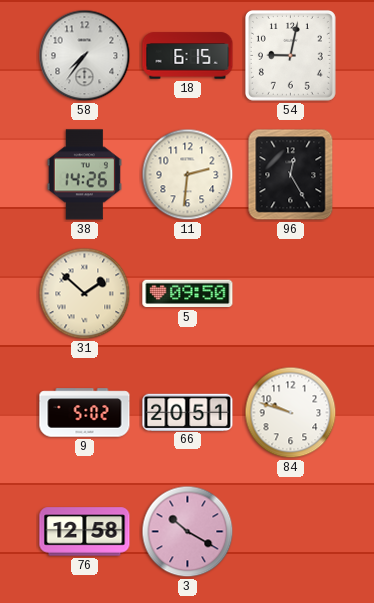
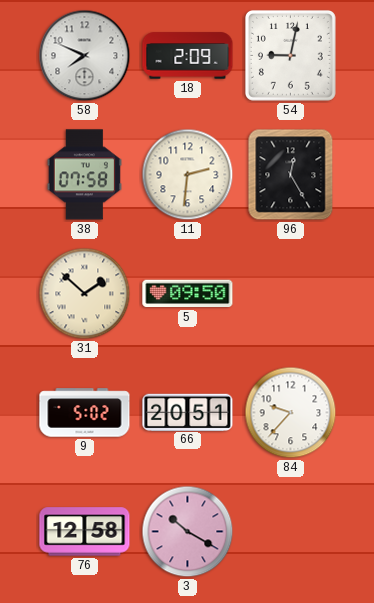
58: 7:36 -> 7:49
18: 6:15 -> 2:09
38: 14:26 -> 07:58
84: 9:48 -> 9:37
